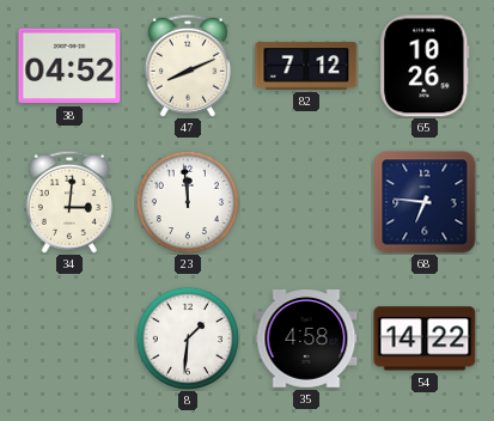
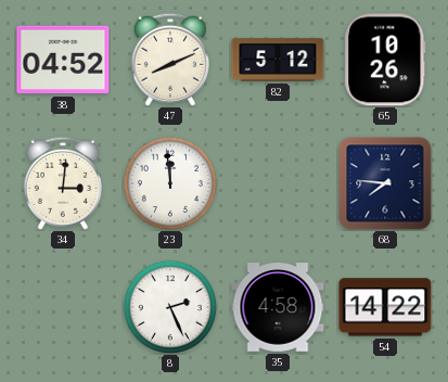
82: 7:12 -> 5:12
68: 6:46 -> 7:46
8: 1:31 -> 2:26
